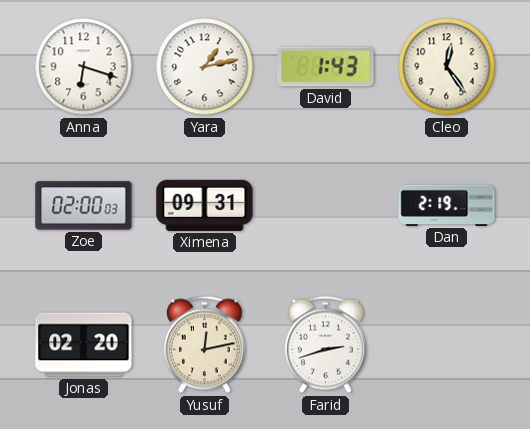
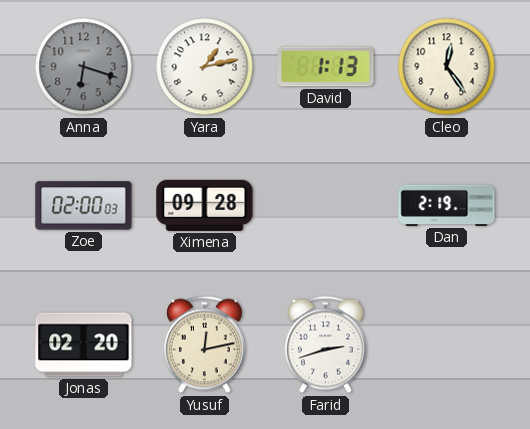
Anna dial: white -> grey
David: 1:43 -> 1:13
Ximena: 09:31 -> 09:28
